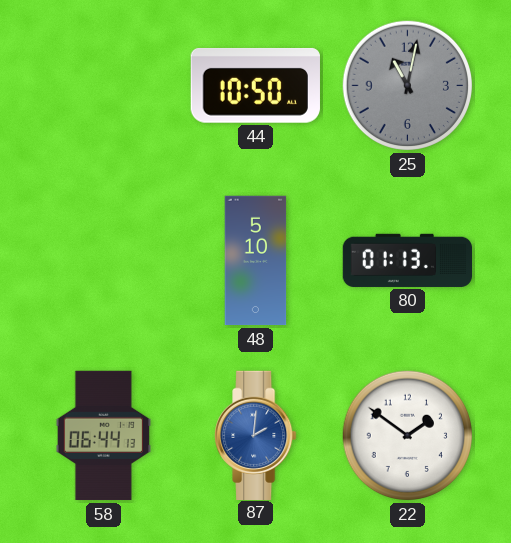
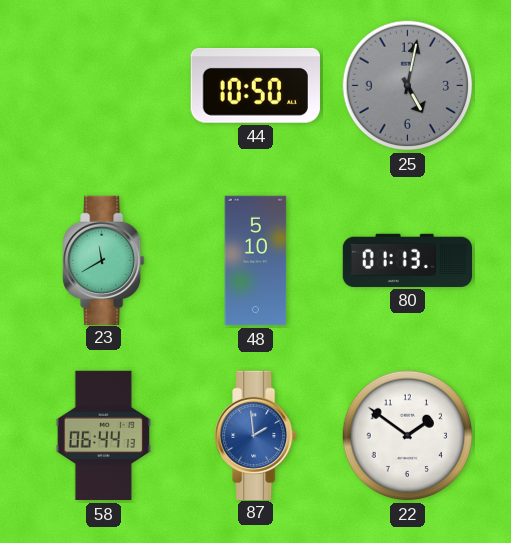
25: 11:02 -> 5:02
23: none -> 11:40
87: 2:01 -> 1:59
